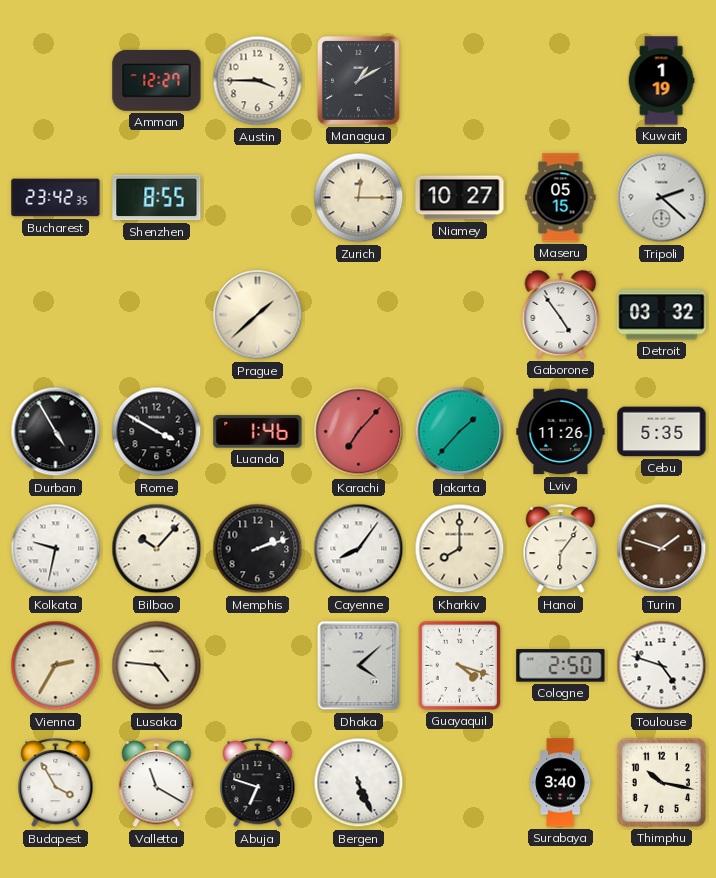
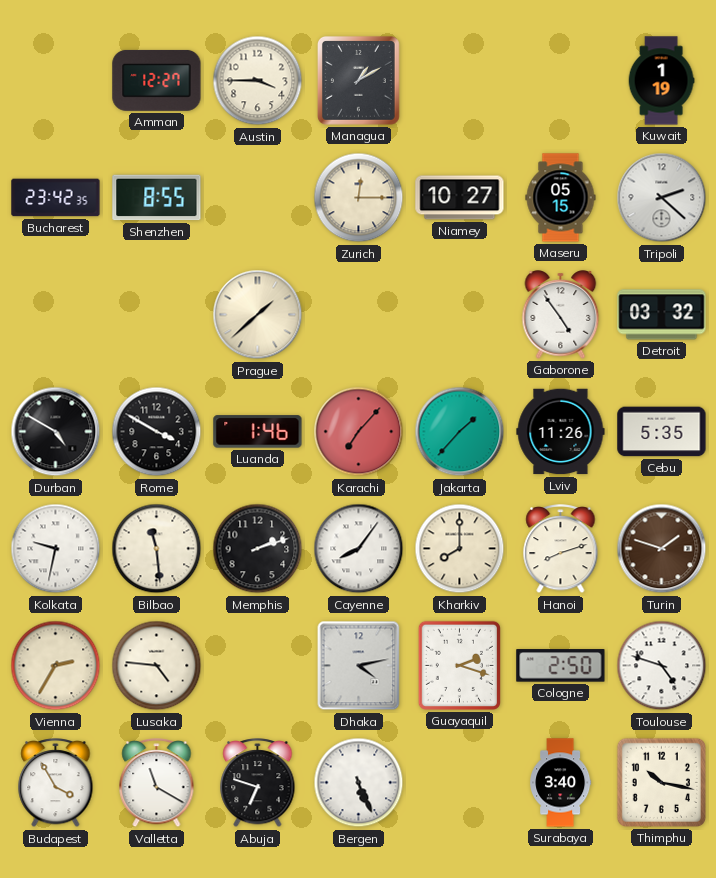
Durban: 4:55 -> 4:50
Bilbao: 10:07 -> 11:29
Hanoi: 6:06 -> 8:12
Dhaka: 4:08 -> 4:13
Guayaquil: 4:18 -> 2:18
